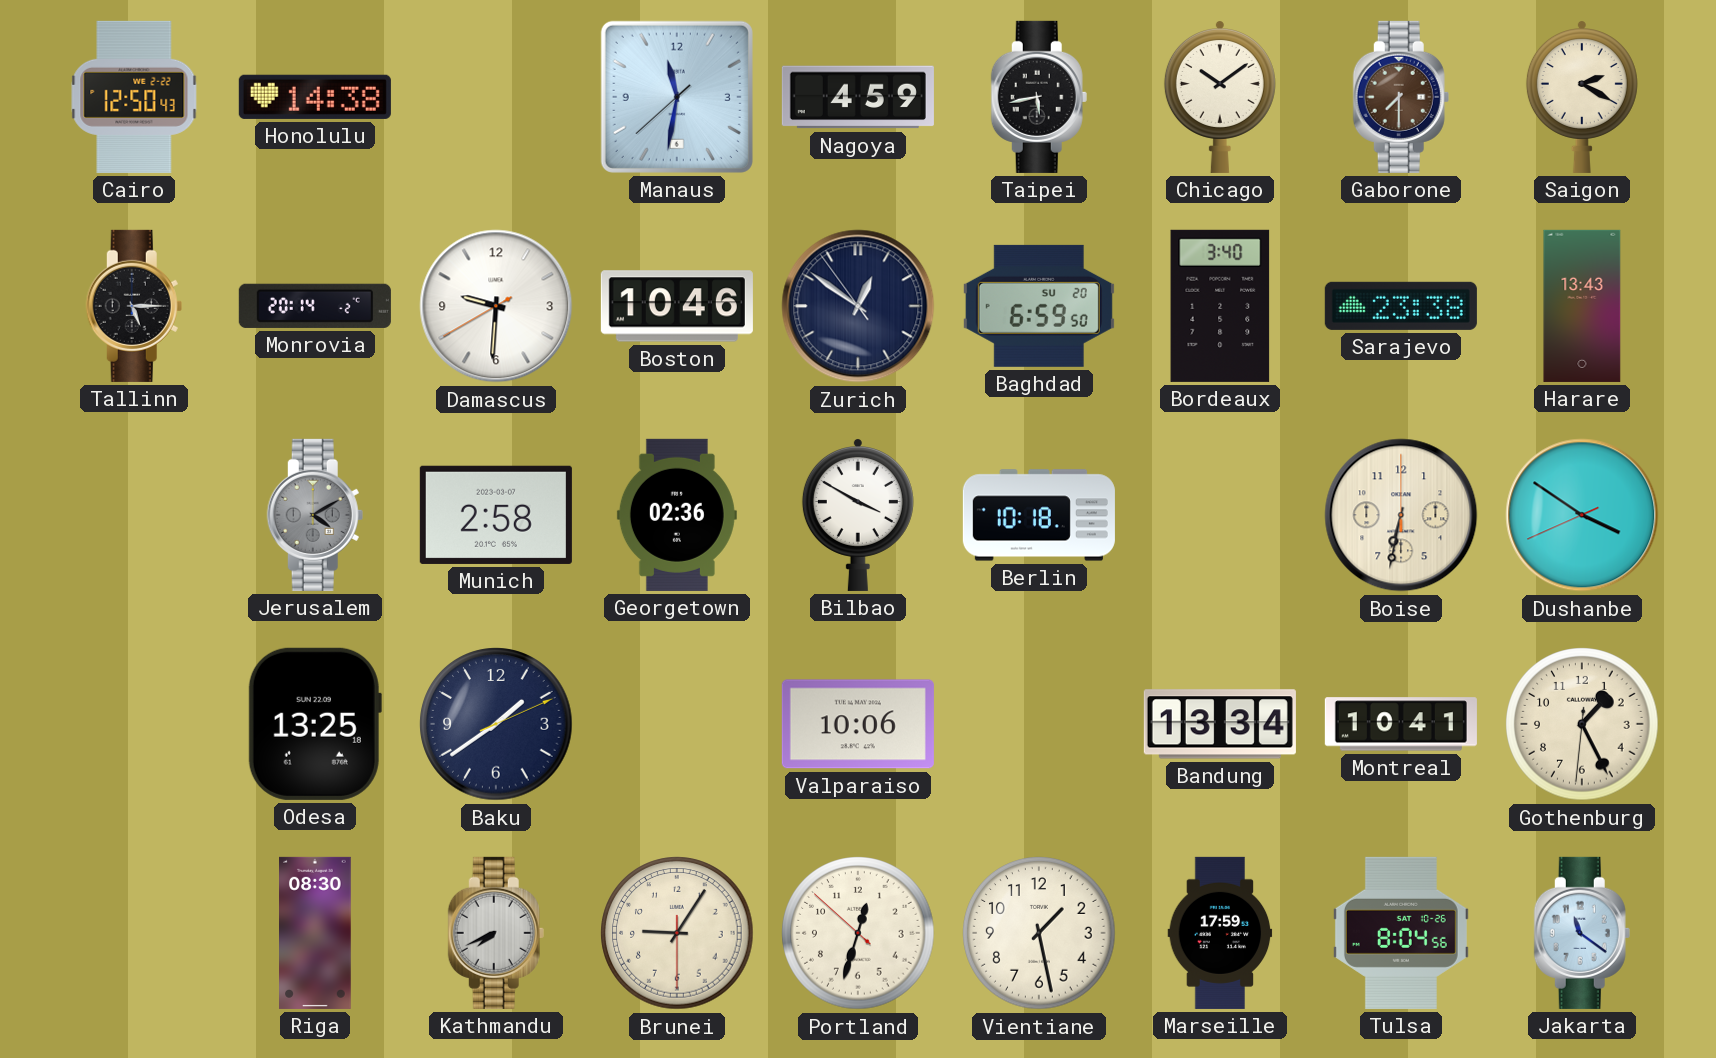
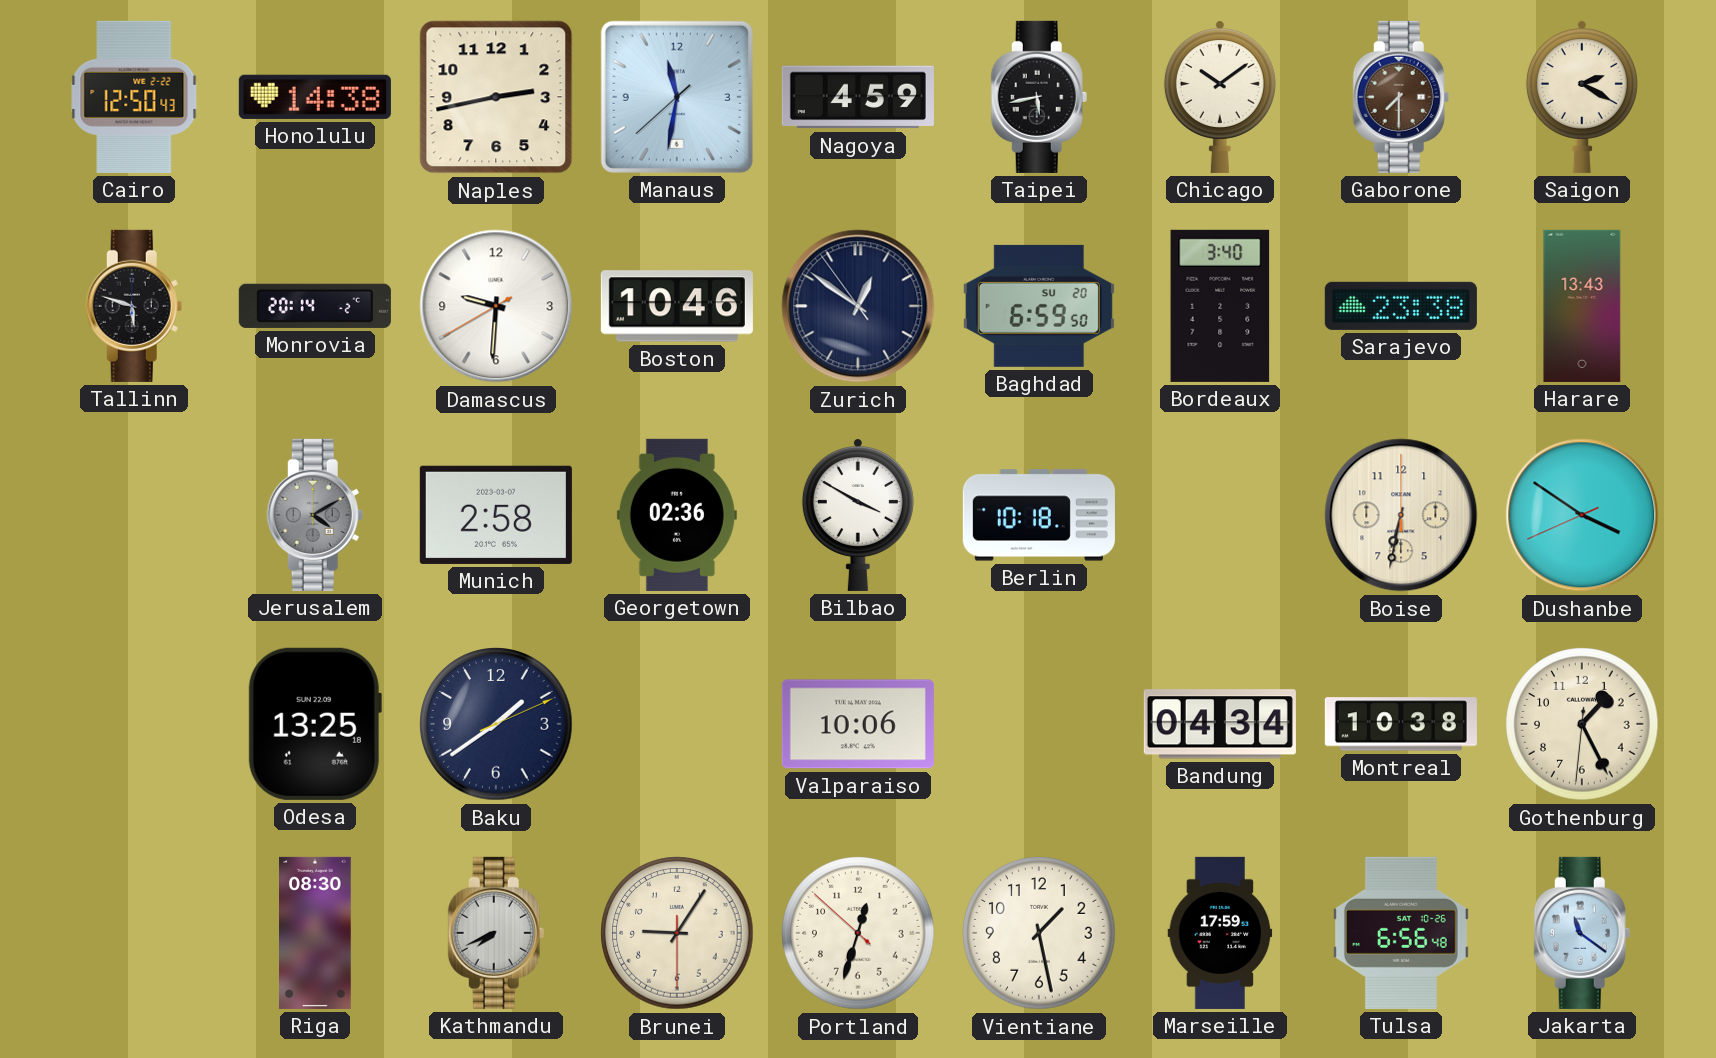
Naples: none -> 2:43
Tallinn: 5:15 -> 5:48
Bandung: 13:34 -> 04:34
Montreal: 10:41 -> 10:38
Tulsa: 8:04 -> 6:56
